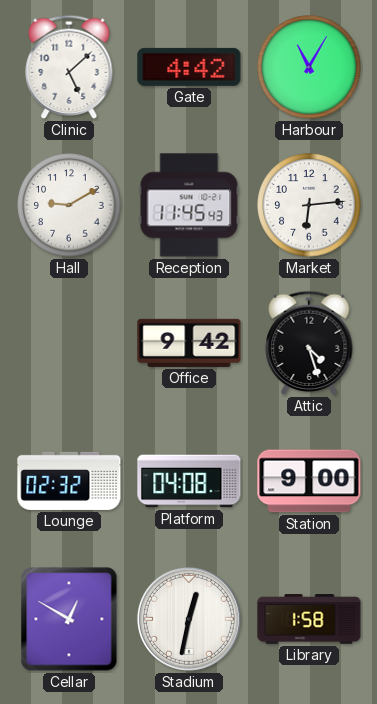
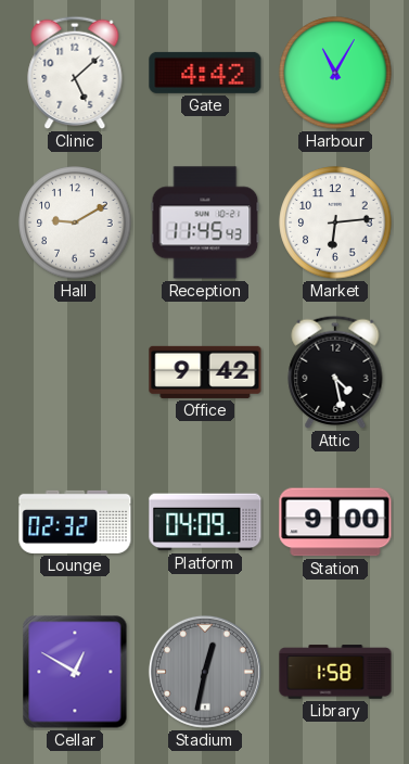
Attic: 4:27 -> 4:28
Platform: 04:08 -> 04:09
Stadium dial: white -> grey
